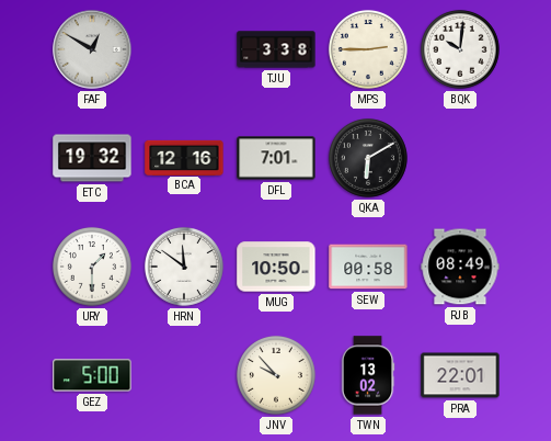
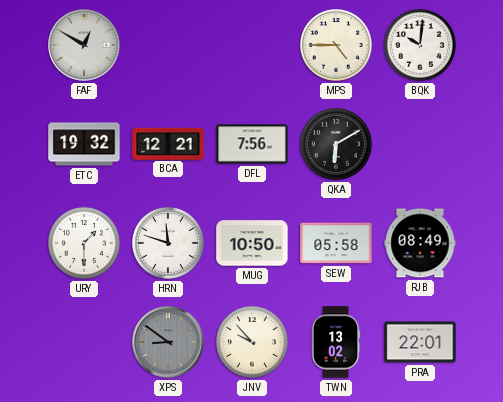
TJU: 3:38 -> none
MPS: 2:45 -> 4:45
BCA: 12:16 -> 12:21
DFL: 7:01 -> 7:56
HRN: 11:51 -> 11:48
SEW: 00:58 -> 05:58
GEZ: 5:00 -> none
XPS: none -> 8:51
